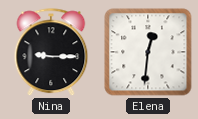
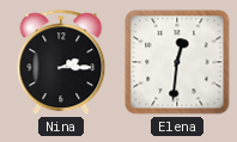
Nina: 9:15 -> 2:15
